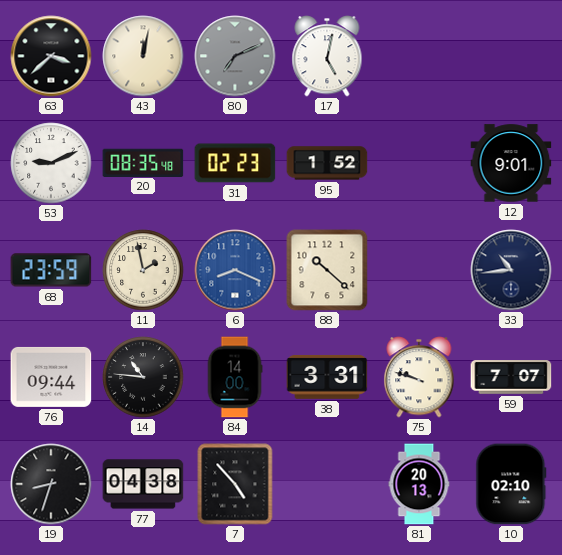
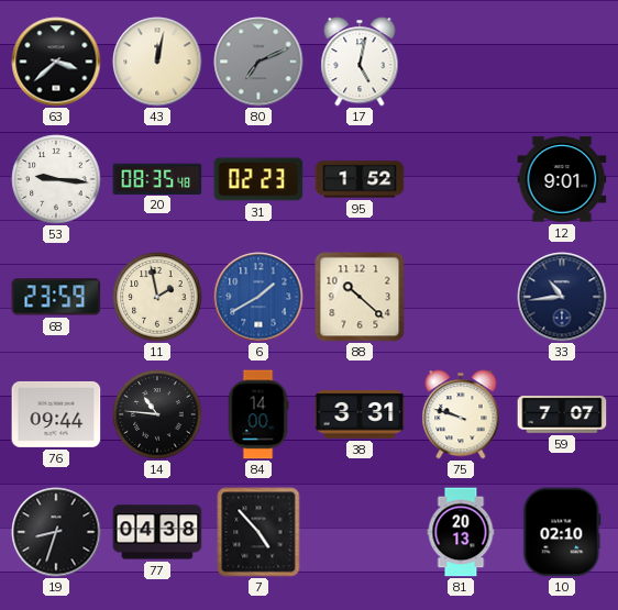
53: 9:11 -> 9:16
6: 8:19 -> 1:40
